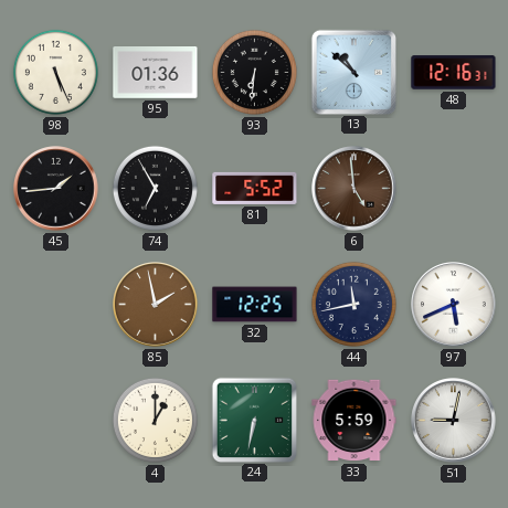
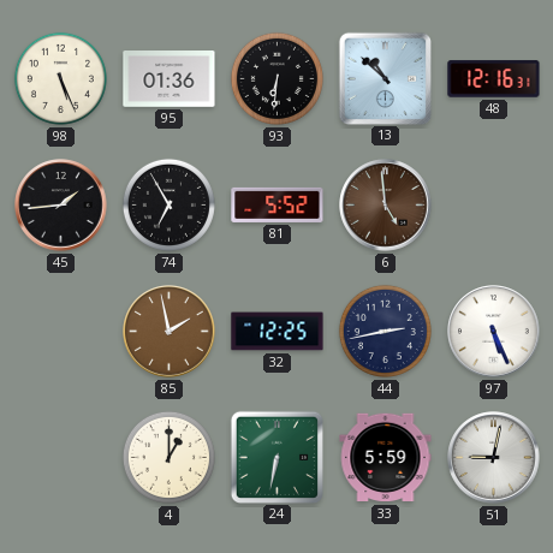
44: 11:43 -> 2:43
97: 5:41 -> 5:26
